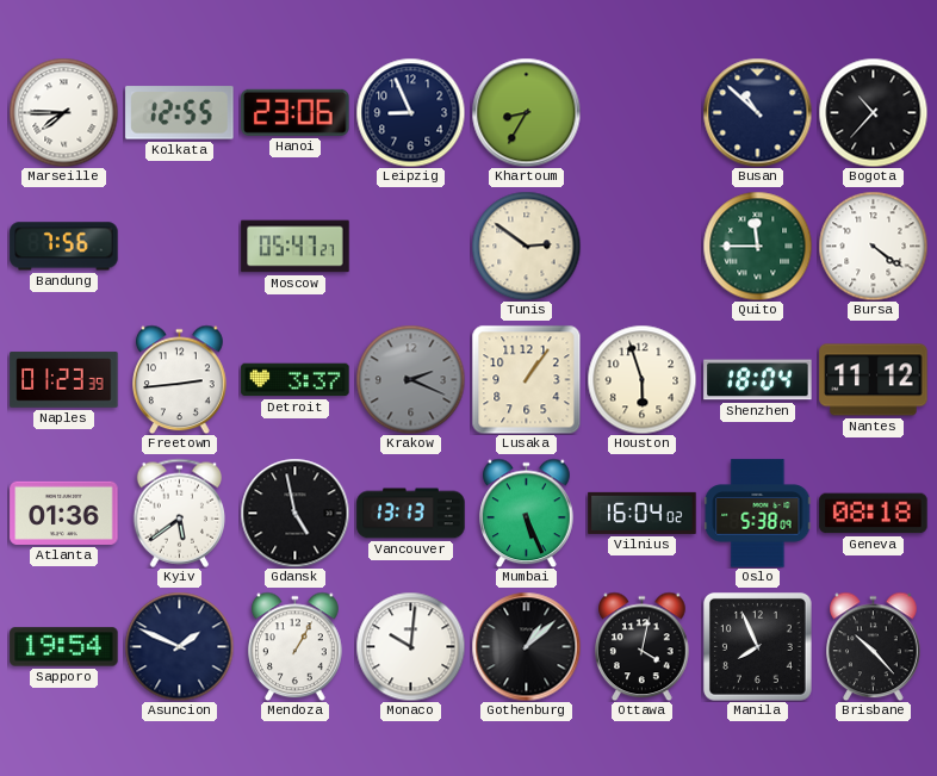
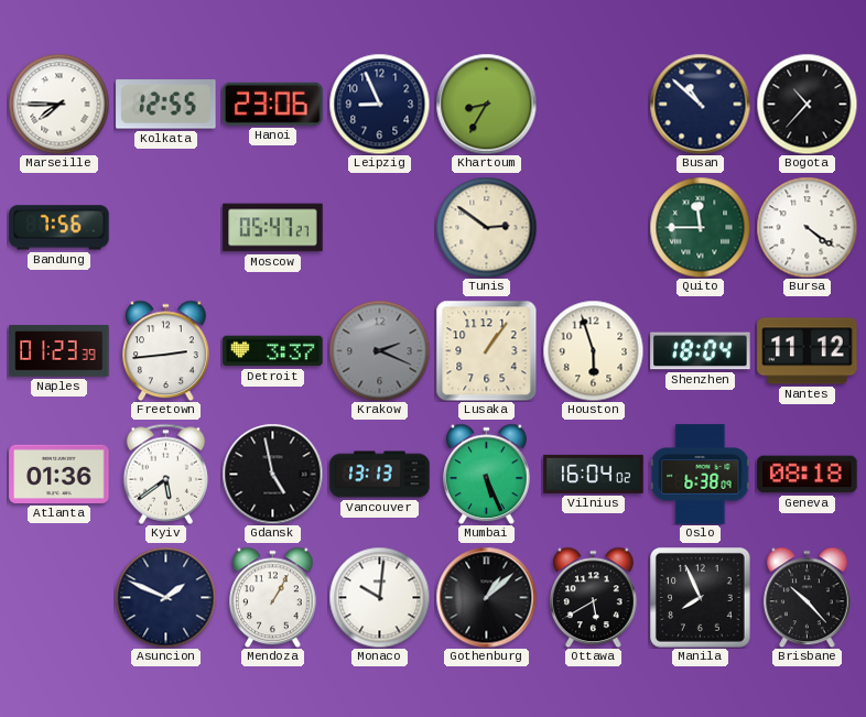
Oslo: 5:38 -> 6:38
Sapporo: 19:54 -> none
Ottawa: 4:02 -> 5:40
